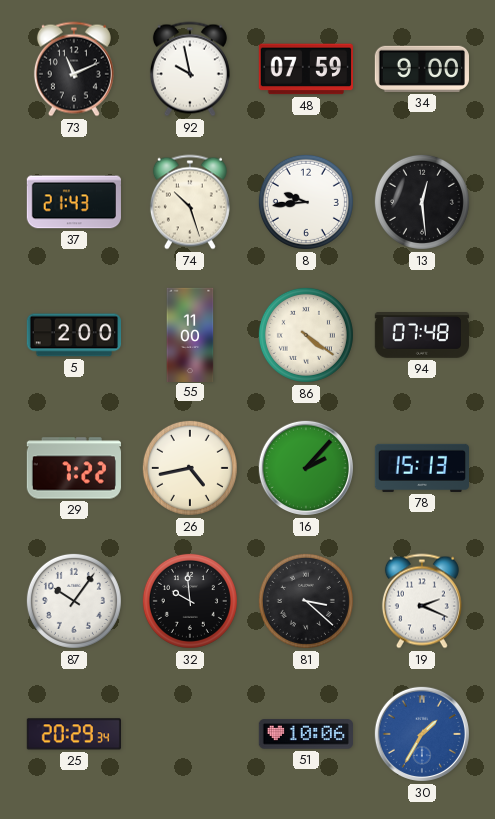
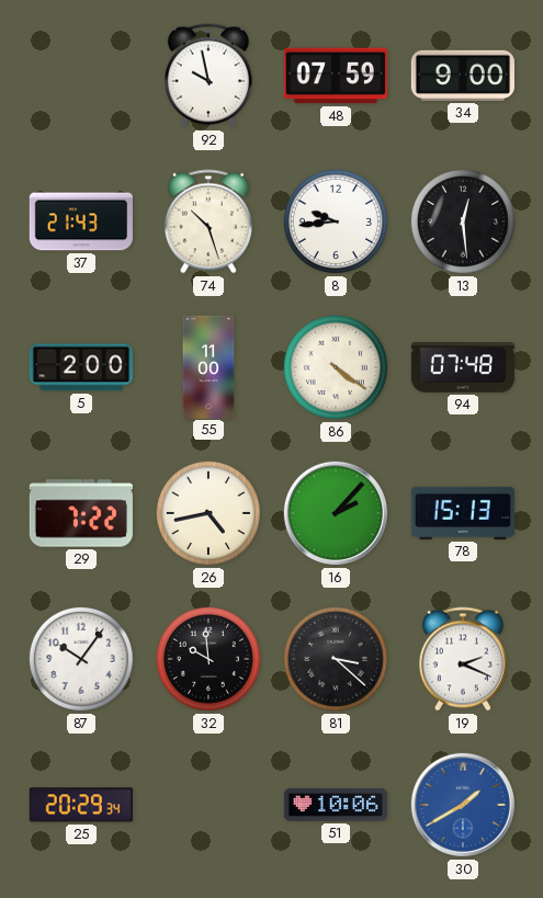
73: 11:11 -> none
30: 1:35 -> 1:40
